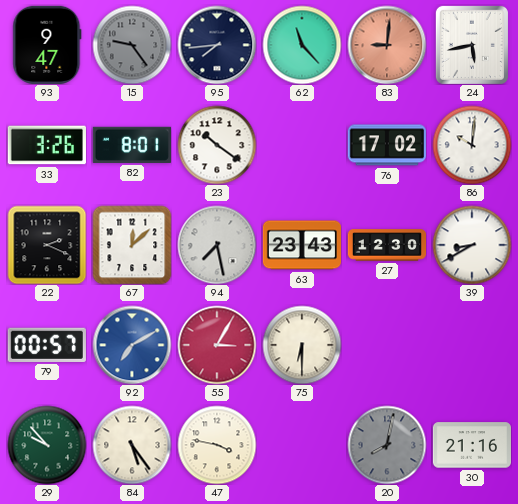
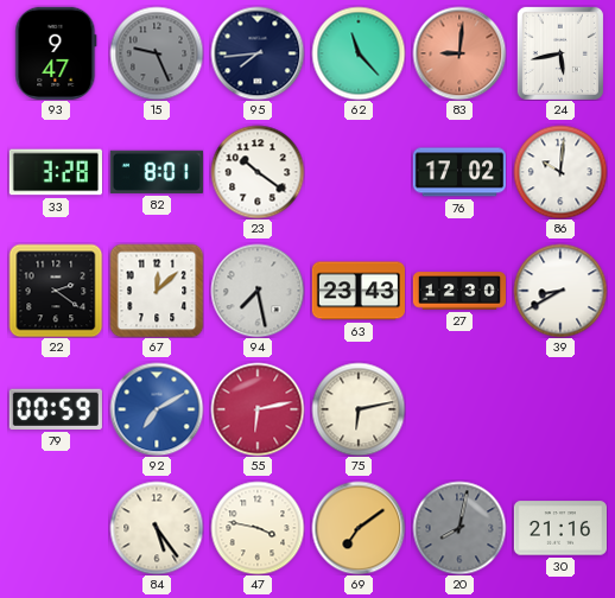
15: 9:24 -> 9:26
33: 3:26 -> 3:28
22: 2:19 -> 2:21
79: 00:57 -> 00:59
55: 3:05 -> 6:13
75: 6:30 -> 6:13
29: 9:53 -> none
69: none -> 7:09
